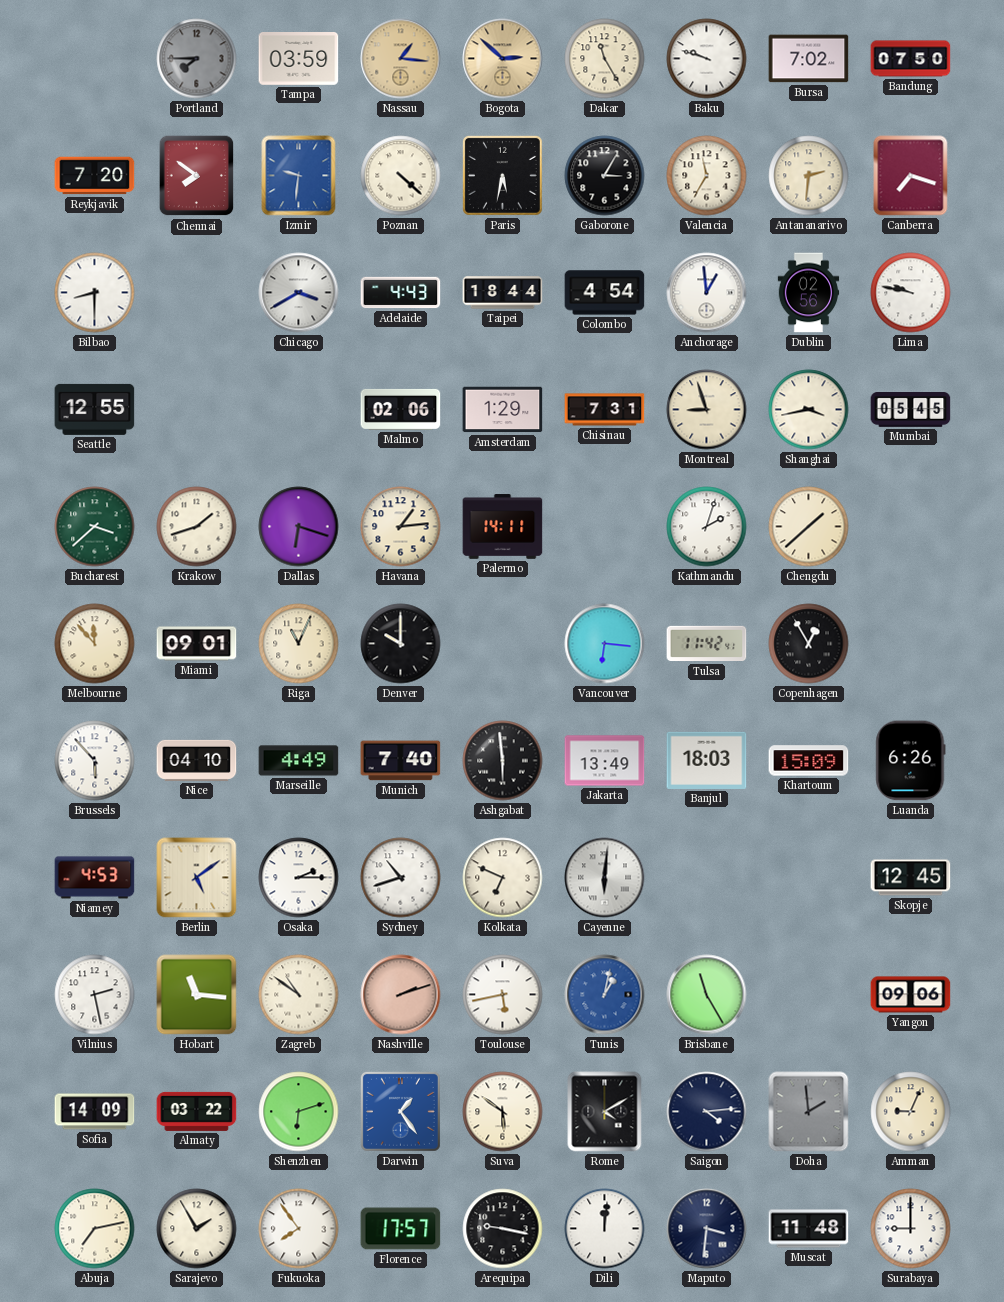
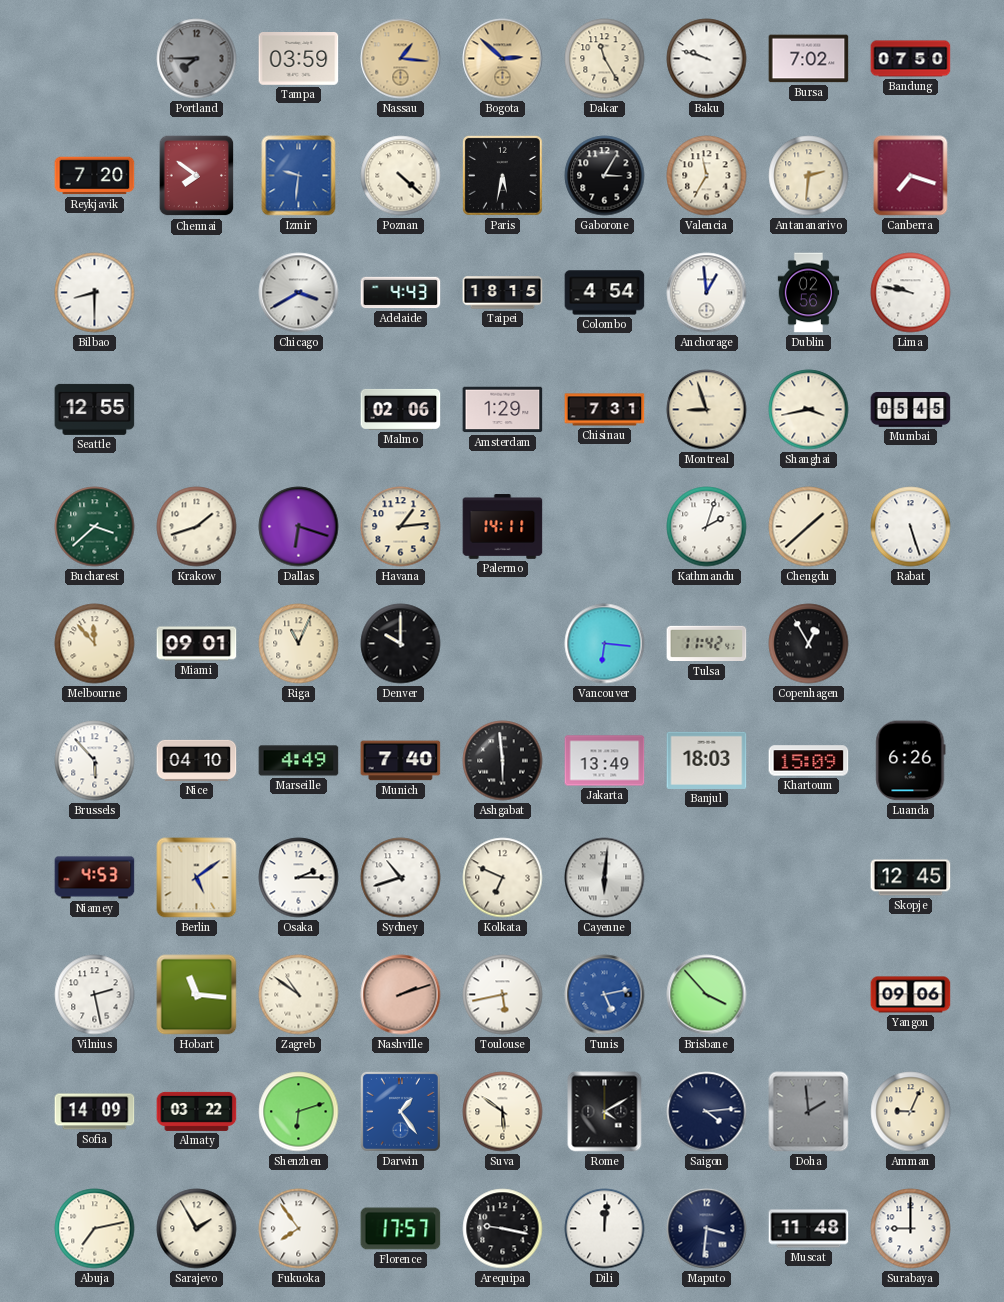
Taipei: 18:44 -> 18:15
Rabat: none -> 5:27
Tunis: 1:02 -> 5:13
Brisbane: 11:25 -> 3:53
